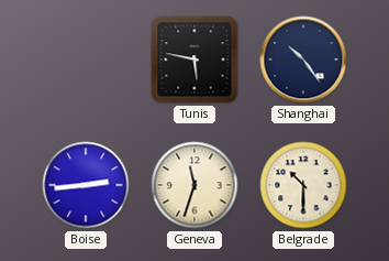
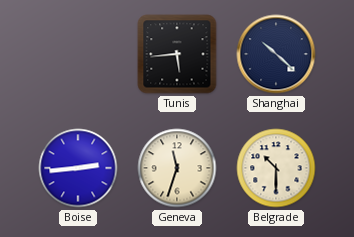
Tunis: 5:47 -> 5:44
Shanghai: 10:24 -> 10:22
